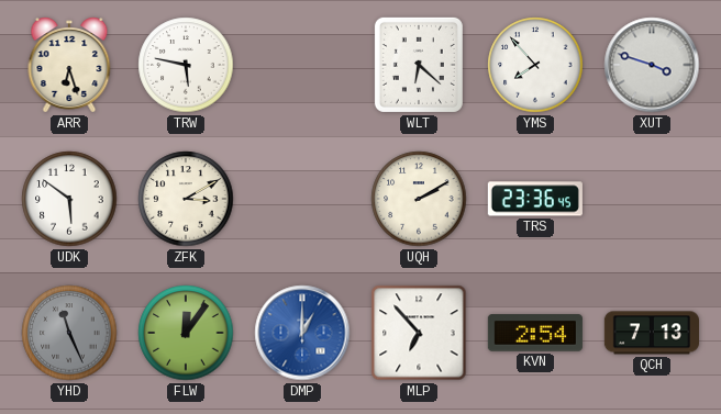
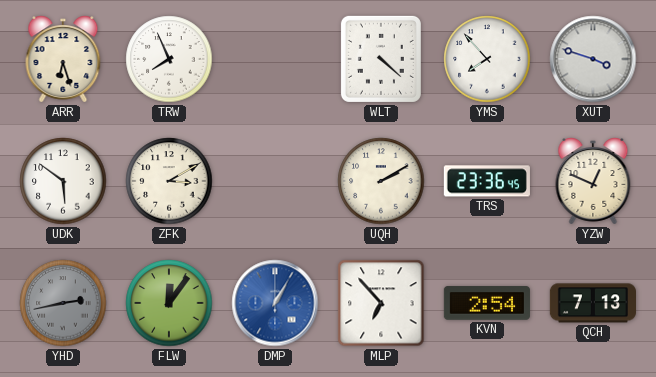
TRW: 5:47 -> 7:56
WLT: 6:22 -> 4:22
YZW: none -> 12:49
YHD: 11:26 -> 2:43
DMP: 1:00 -> 1:05
